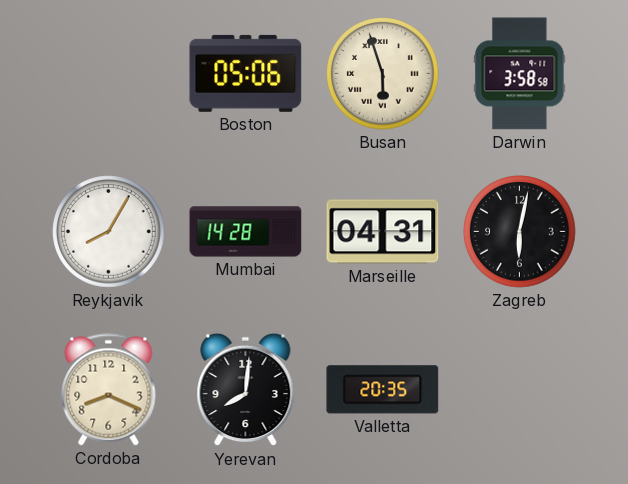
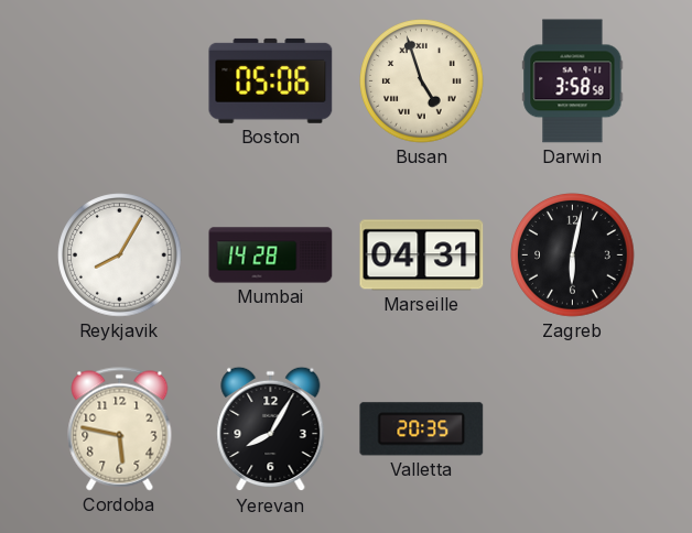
Busan: 5:57 -> 4:57
Cordoba: 8:19 -> 5:47
Yerevan: 8:01 -> 8:05
